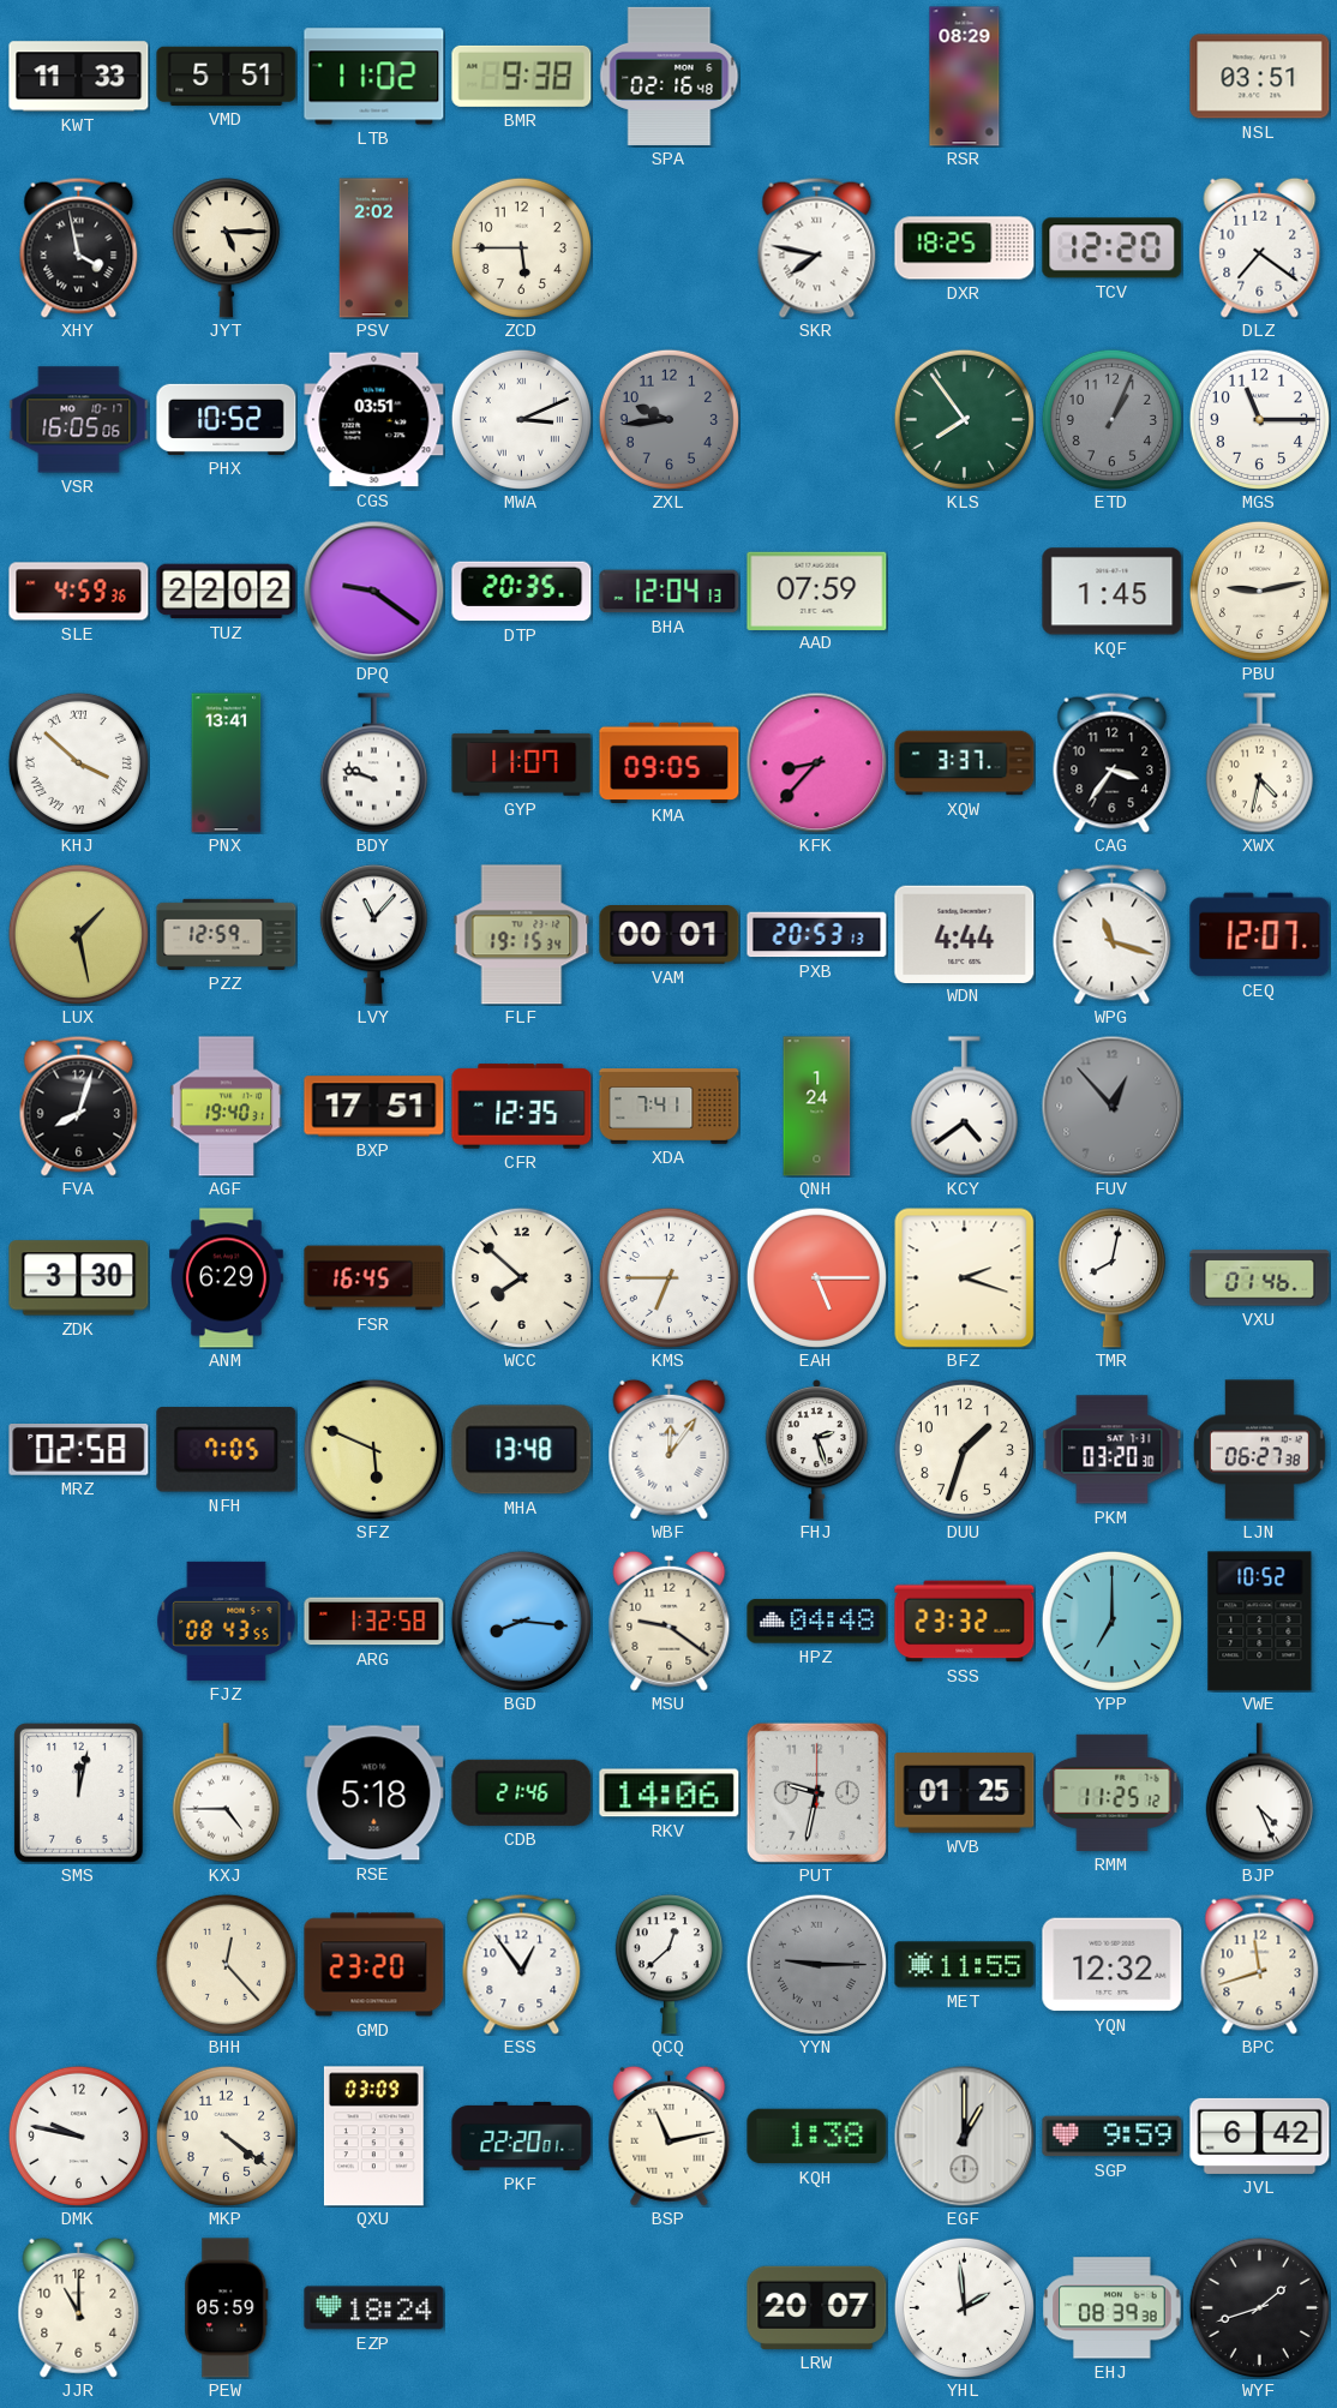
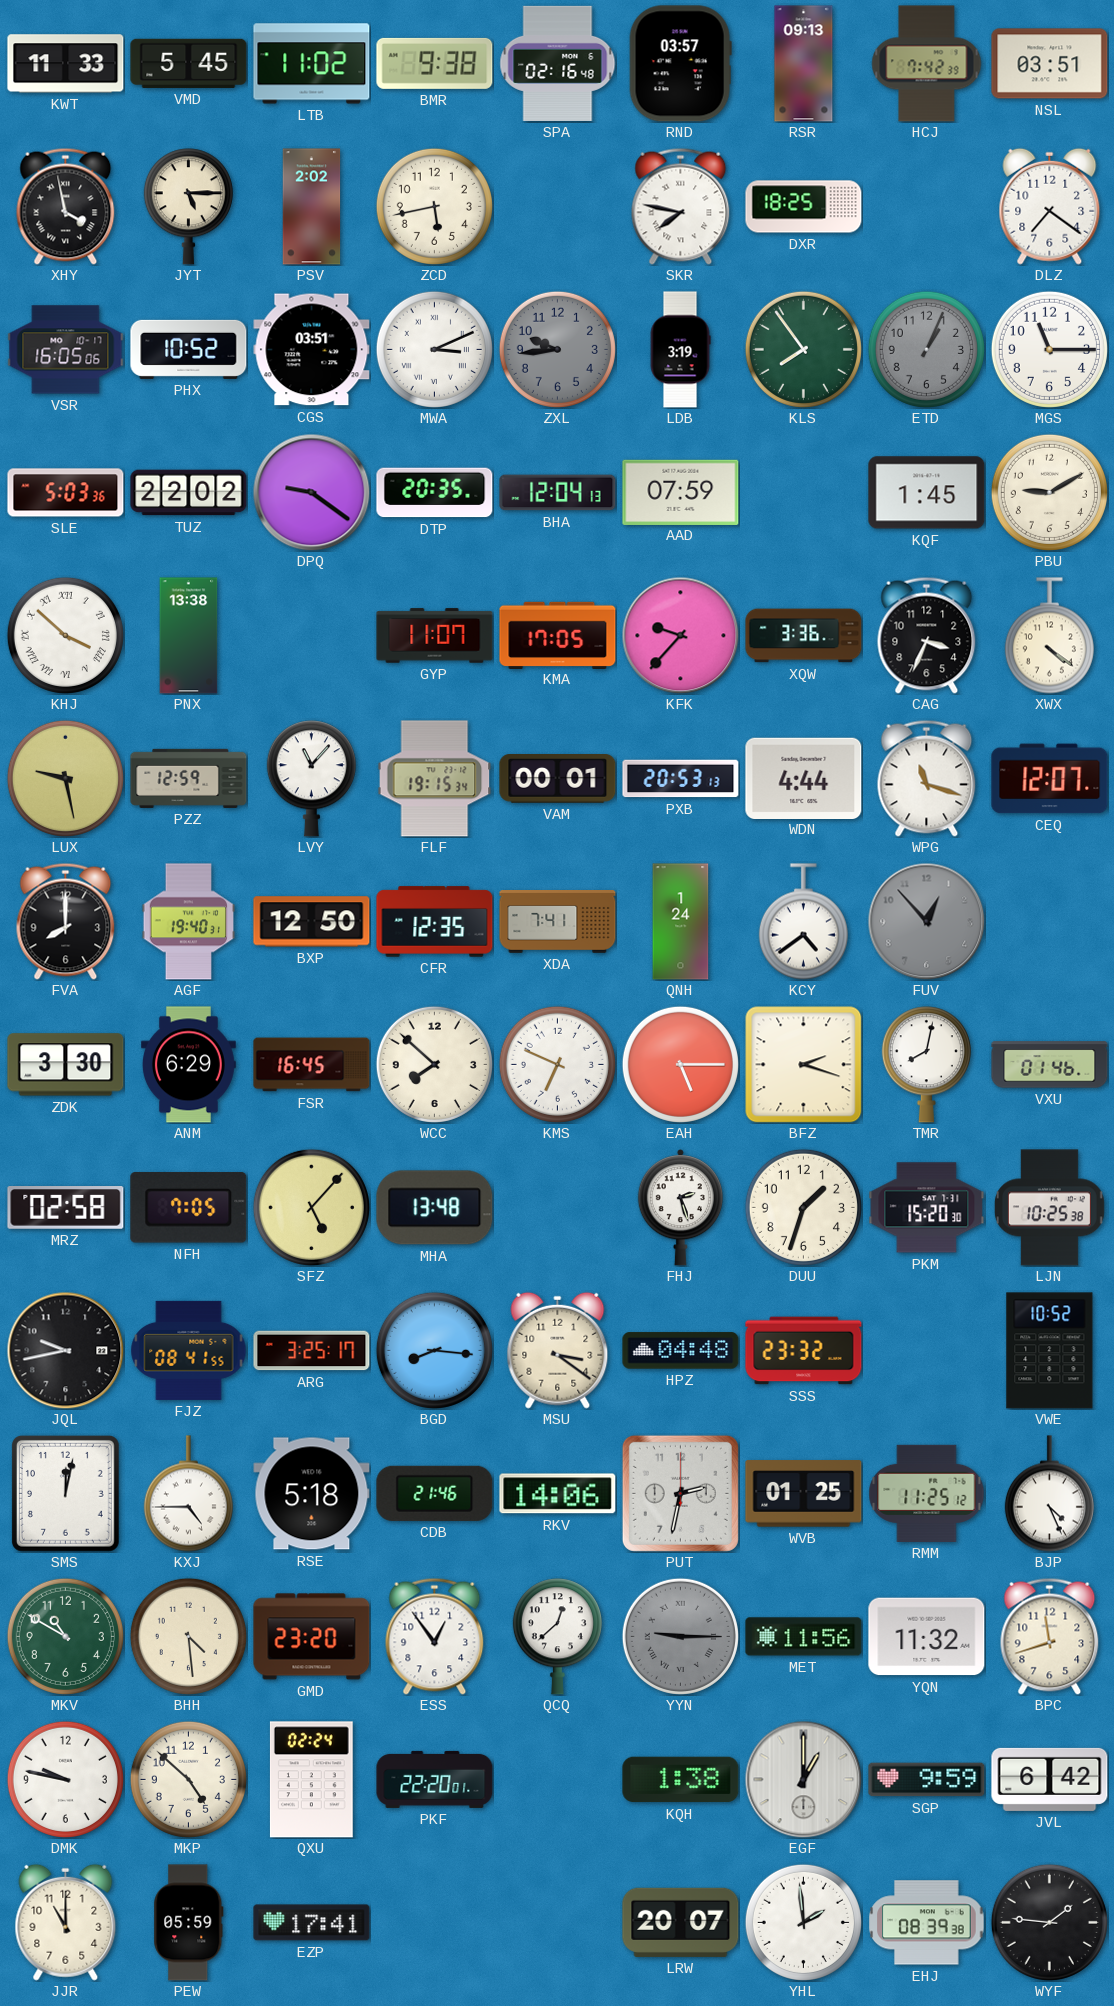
VMD: 5:51 -> 5:45
RND: none -> 03:57
RSR: 08:29 -> 09:13
HCJ: none -> 7:42
ZCD: 5:45 -> 5:43
TCV: 12:20 -> none
LDB: none -> 3:19
SLE: 4:59 -> 5:03
PBU: 9:13 -> 9:10
PNX: 13:41 -> 13:38
BDY: 9:48 -> none
KMA: 09:05 -> 17:05
KFK: 8:37 -> 9:37
XQW: 3:37 -> 3:36
CAG: 3:36 -> 3:34
XWX: 4:32 -> 4:21
LUX: 1:28 -> 9:28
FVA: 8:03 -> 8:00
BXP: 17:51 -> 12:50
KMS: 6:45 -> 6:49
SFZ: 5:49 -> 5:07
WBF: 12:06 -> none
PKM: 03:20 -> 15:20
LJN: 06:27 -> 10:25
JQL: none -> 9:43
FJZ: 08:43 -> 08:41
ARG: 1:32 -> 3:25
MSU: 9:21 -> 3:21
YPP: 7:00 -> none
PUT: 9:32 -> 2:32
MKV: none -> 10:50
BHH: 12:23 -> 4:29
MET: 11:55 -> 11:56
YQN: 12:32 -> 11:32
MKP: 4:21 -> 4:52
QXU: 03:09 -> 02:24
BSP: 11:13 -> none
EZP: 18:24 -> 17:41
WYF: 1:42 -> 1:46
